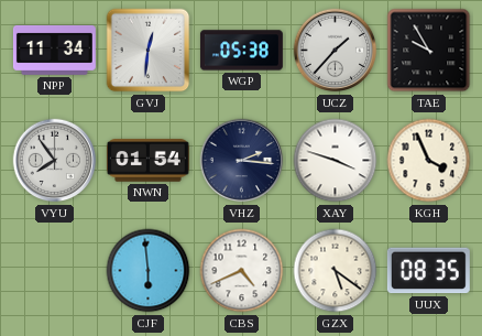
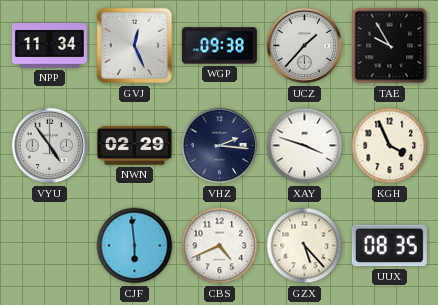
GVJ: 12:31 -> 12:26
WGP: 05:38 -> 09:38
VYU: 7:54 -> 4:54
NWN: 01:54 -> 02:29
GZX: 5:21 -> 5:23
